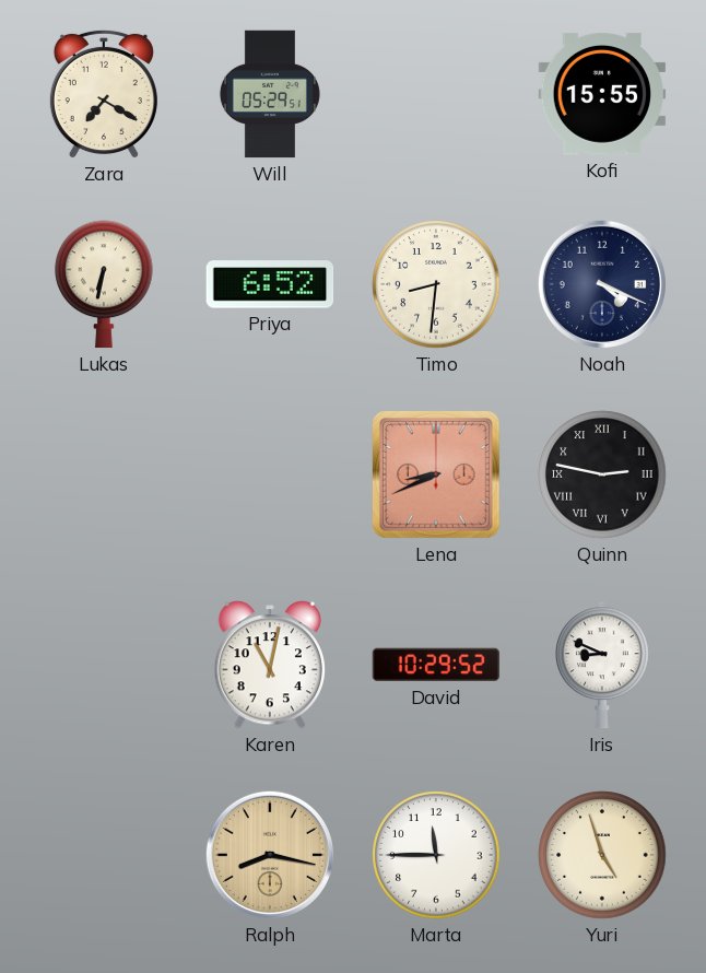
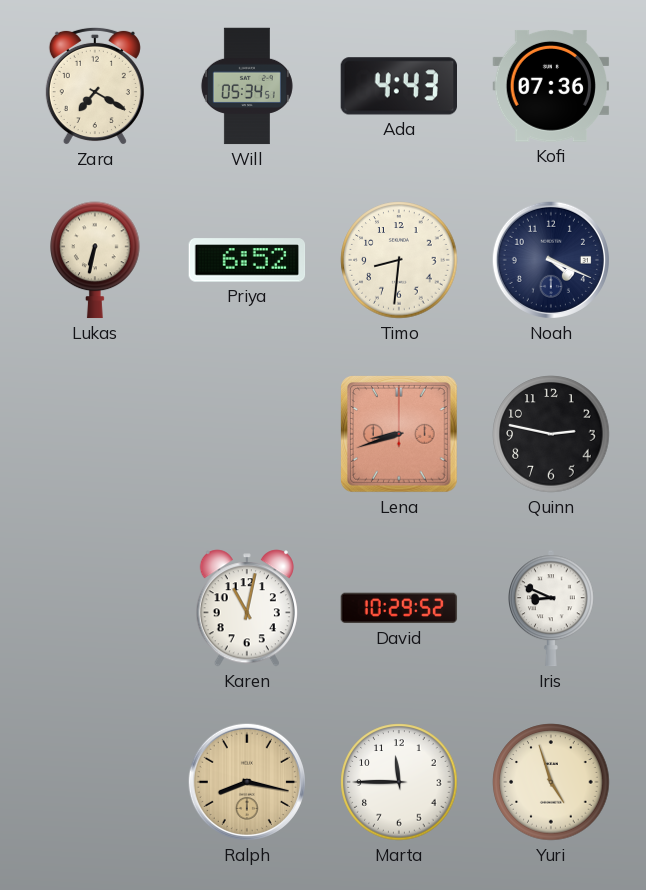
Will: 05:29 -> 05:34
Ada: none -> 4:43
Kofi: 15:55 -> 07:36
Lena: 8:41 -> 8:42
Quinn numerals: Roman -> Arabic
